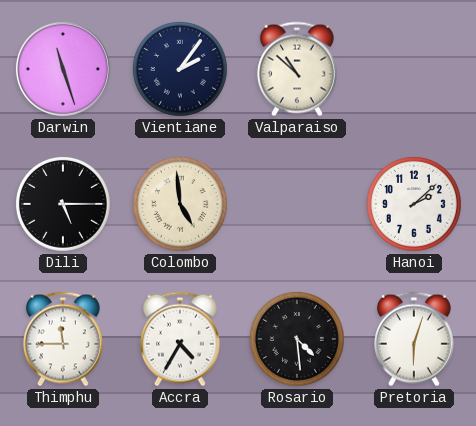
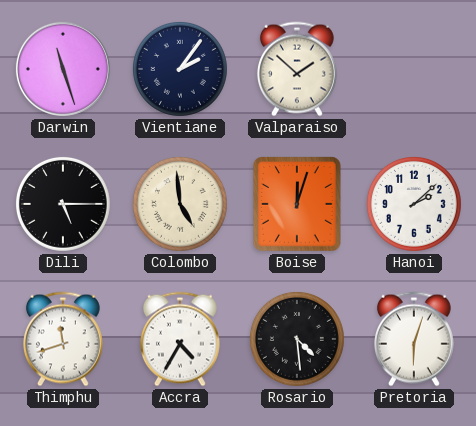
Valparaiso: 10:52 -> 1:52
Boise: none -> 12:03
Thimphu: 11:45 -> 11:42
